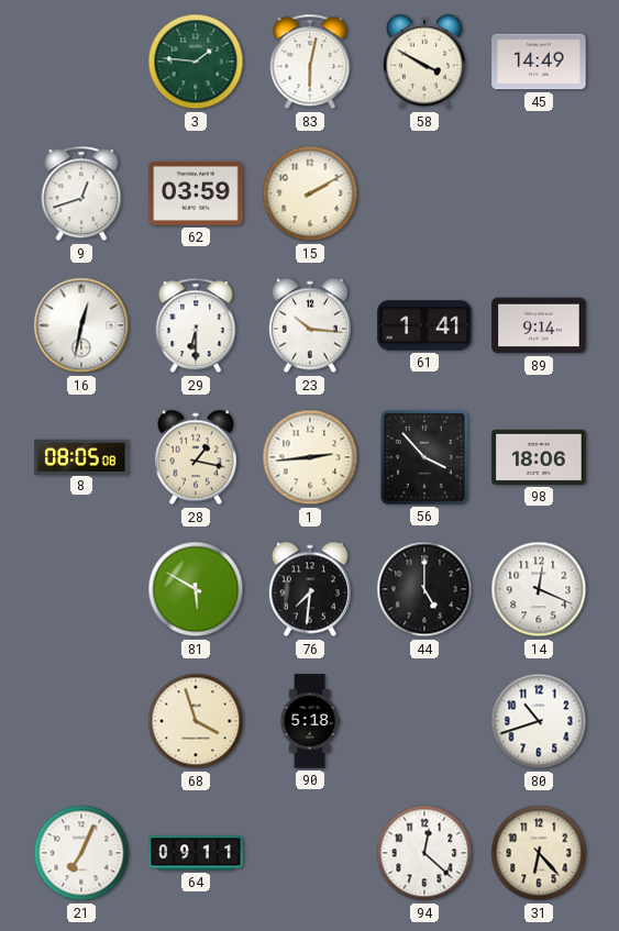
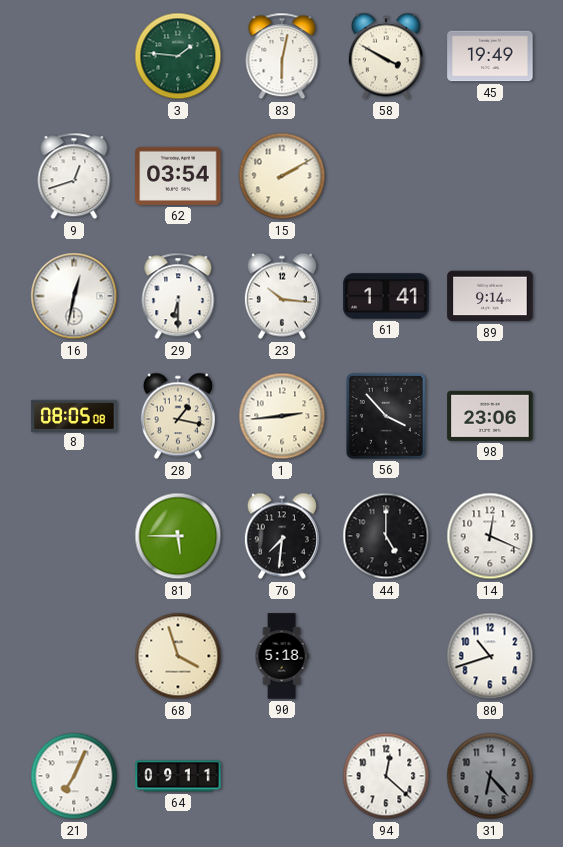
45: 14:49 -> 19:49
62: 03:59 -> 03:54
98: 18:06 -> 23:06
81: 5:50 -> 5:45
31 dial: cream -> grey
